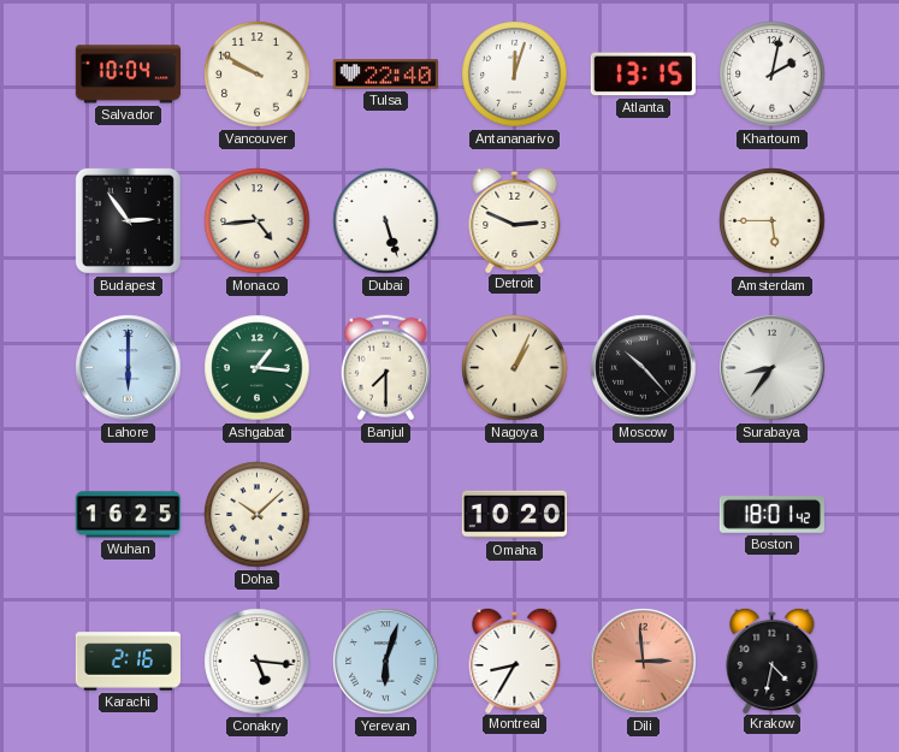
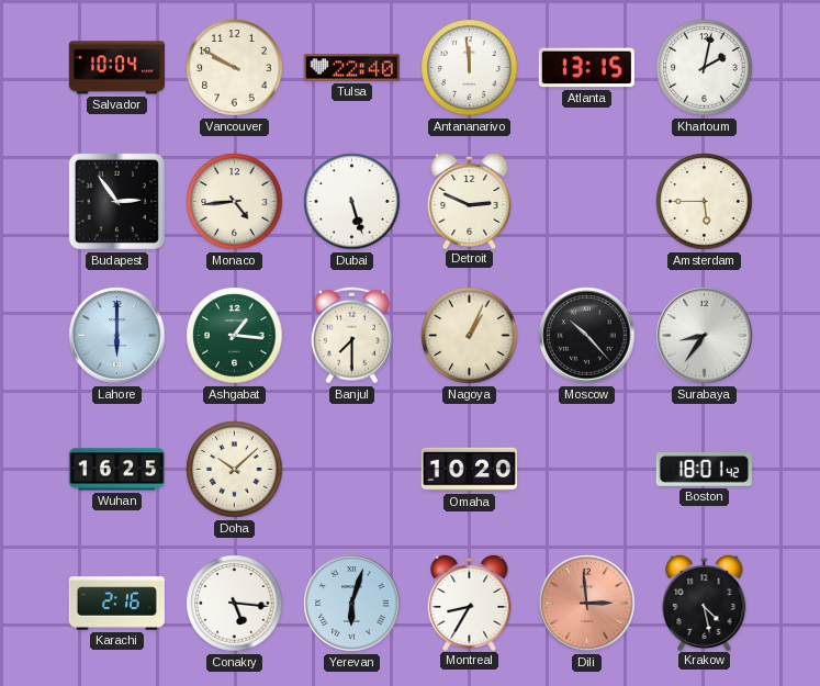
Antananarivo: 12:03 -> 11:59
Krakow: 4:32 -> 4:28
